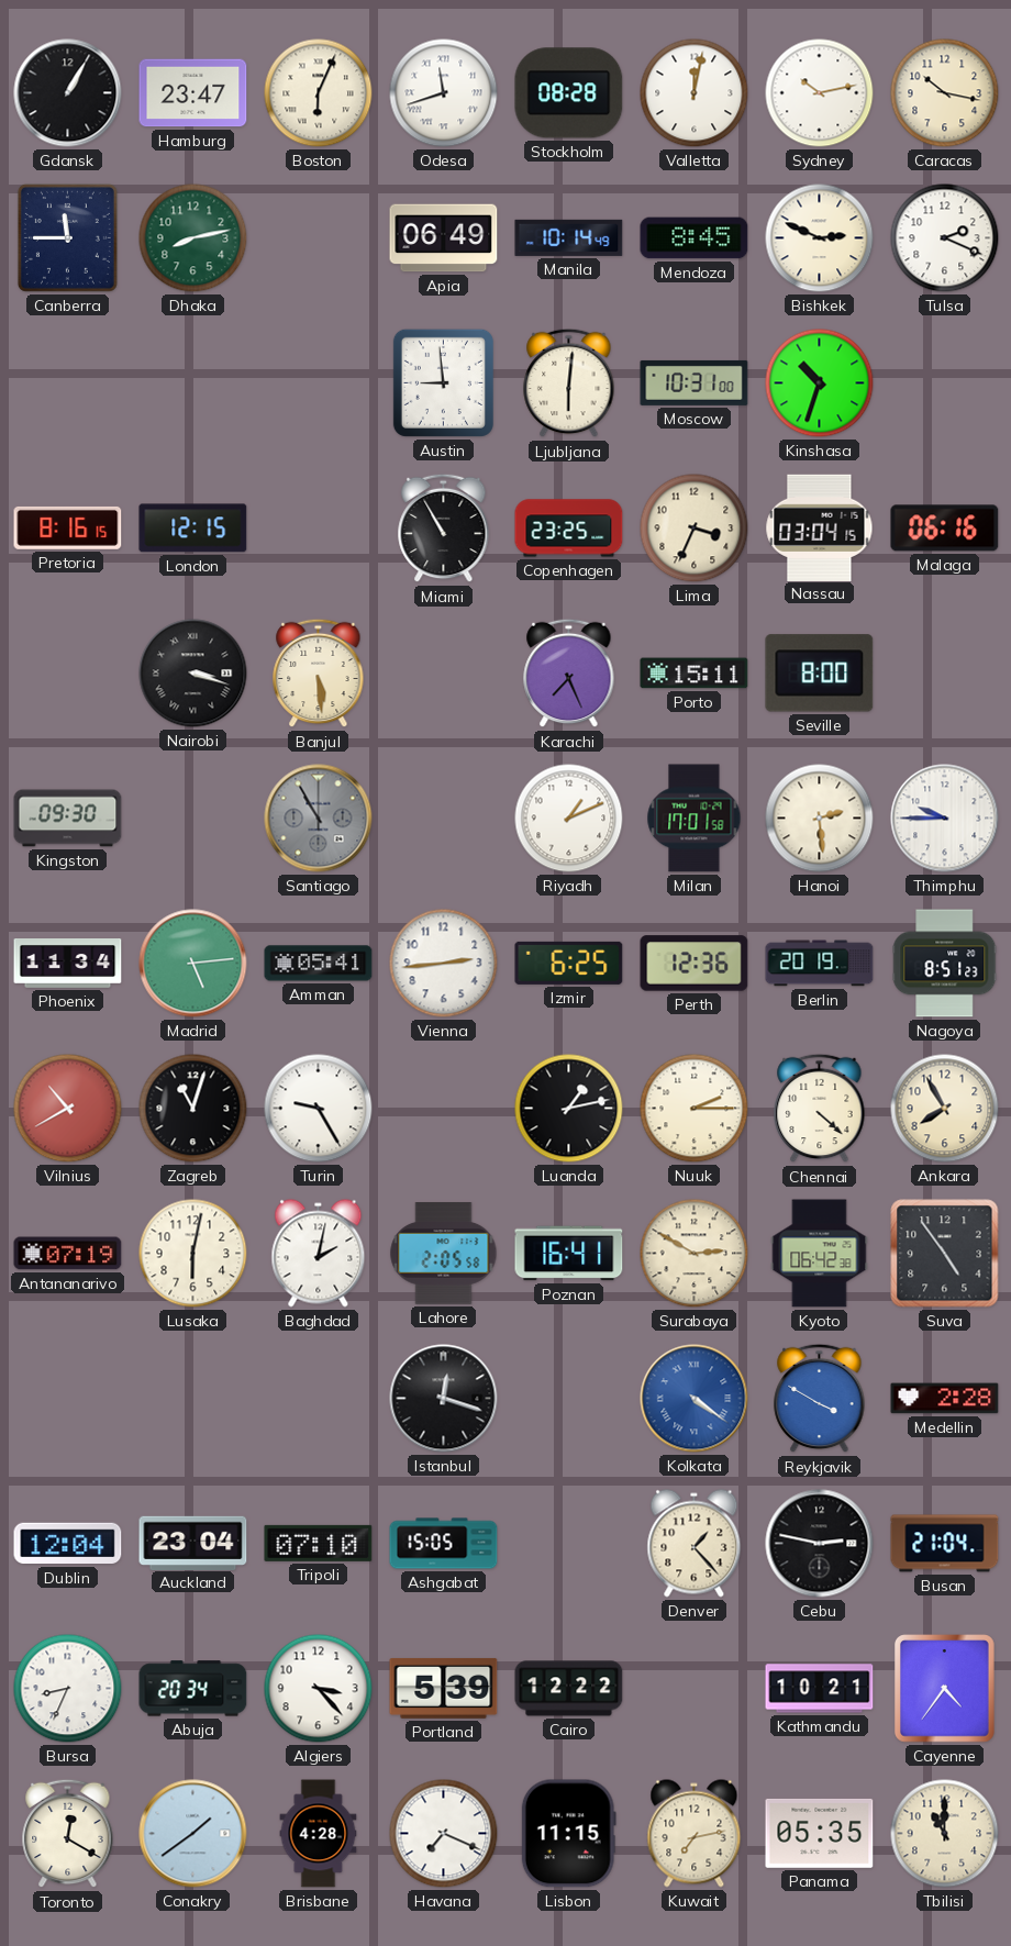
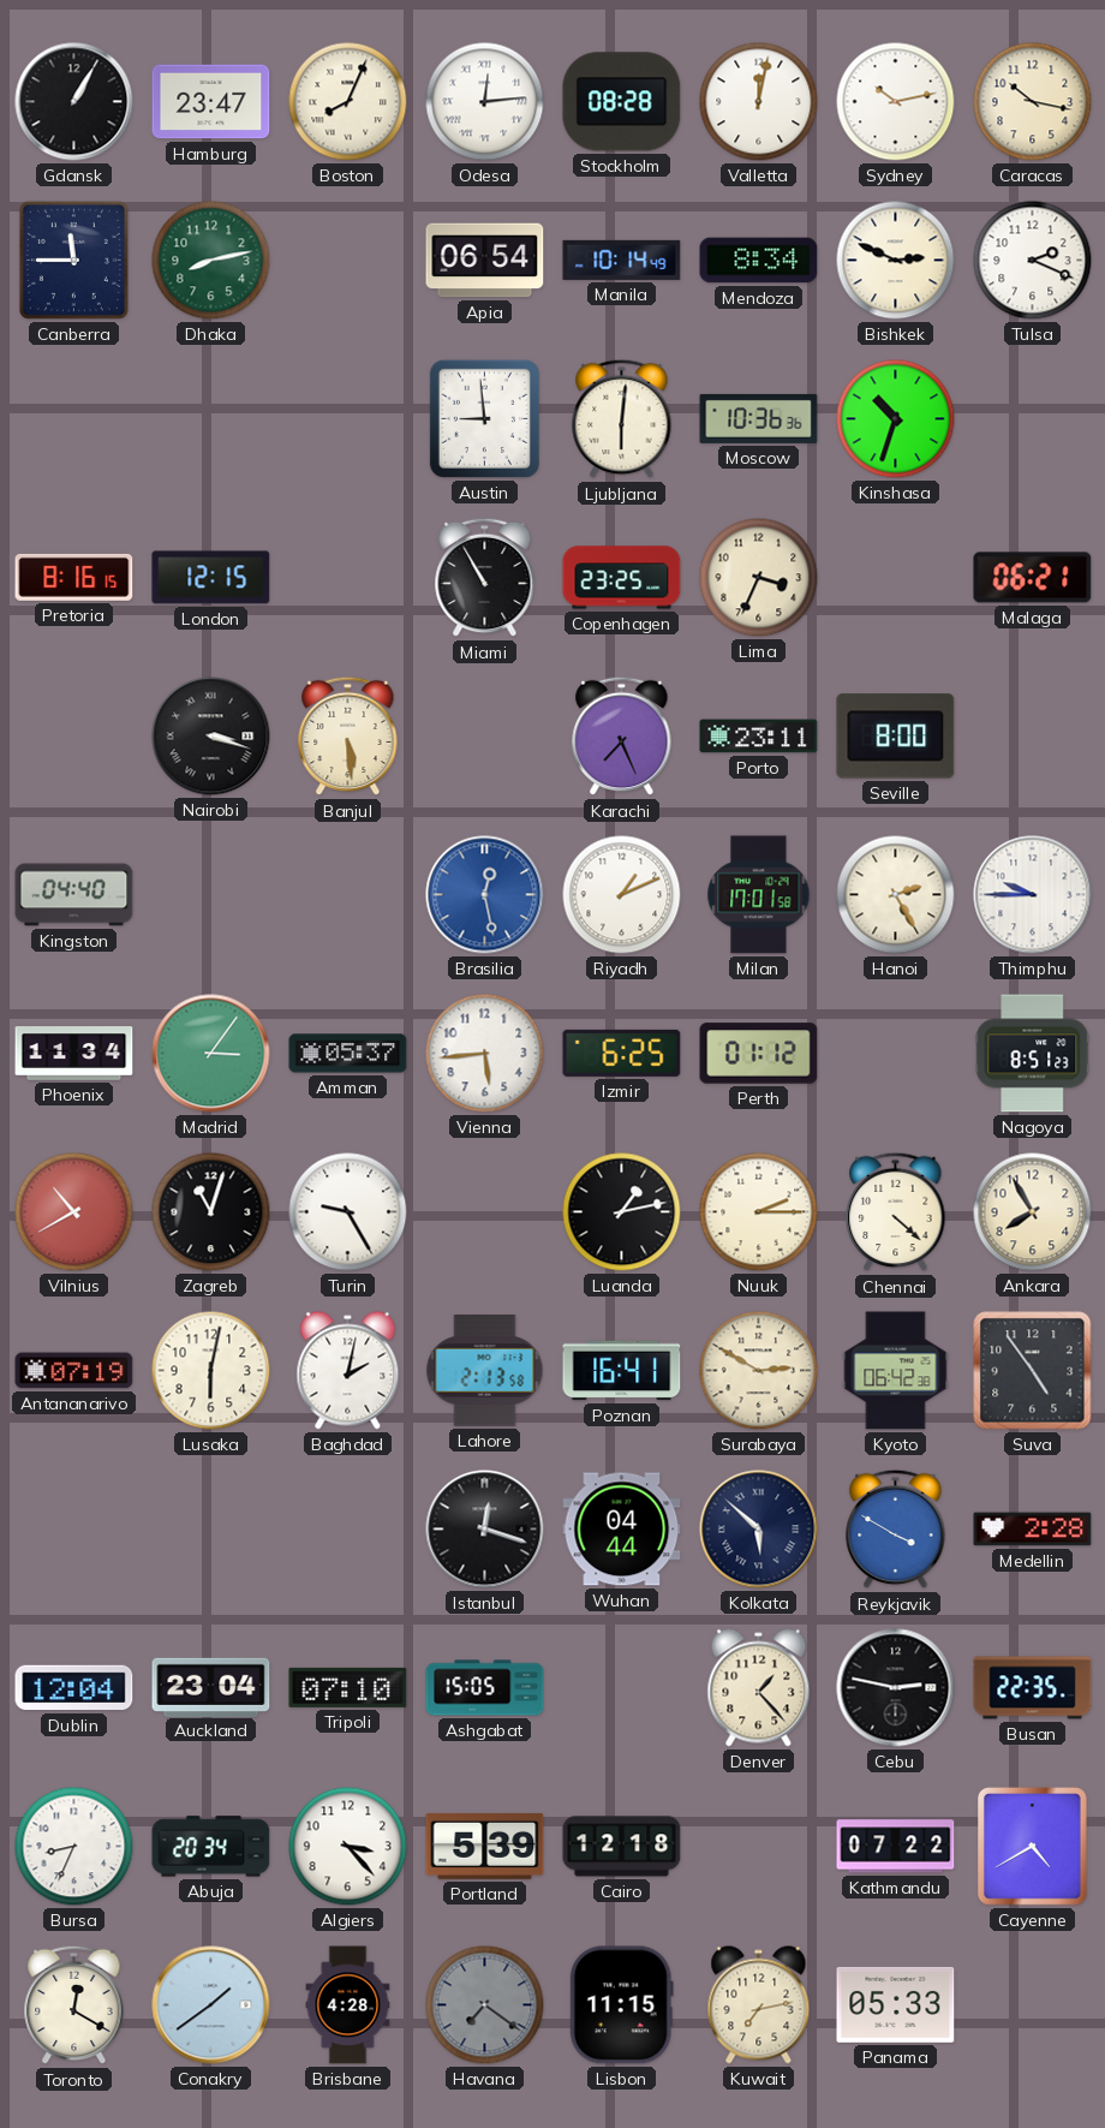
Boston: 6:04 -> 8:04
Odesa: 11:42 -> 12:14
Apia: 06:49 -> 06:54
Mendoza: 8:45 -> 8:34
Moscow: 10:31 -> 10:36
Nassau: 03:04 -> none
Malaga: 06:16 -> 06:21
Porto: 15:11 -> 23:11
Kingston: 09:30 -> 04:40
Santiago: 10:55 -> none
Brasilia: none -> 12:28
Hanoi: 2:29 -> 2:25
Madrid: 5:14 -> 3:06
Amman: 05:41 -> 05:37
Vienna: 2:44 -> 5:44
Perth: 12:36 -> 01:12
Berlin: 20:19 -> none
Lahore: 2:05 -> 2:13
Wuhan: none -> 04:44
Kolkata: 4:21 -> 5:52
Kolkata dial: blue -> navy
Busan: 21:04 -> 22:35
Cairo: 12:22 -> 12:18
Kathmandu: 10:21 -> 07:22
Cayenne: 4:36 -> 4:40
Havana: 7:19 -> 7:21
Havana dial: white -> grey
Panama: 05:35 -> 05:33
Tbilisi: 11:00 -> none
